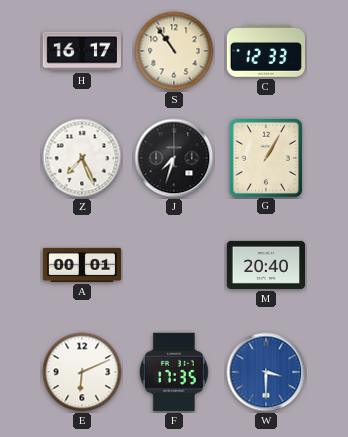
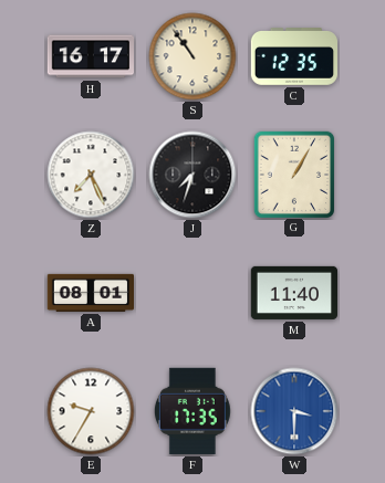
C: 12:33 -> 12:35
A: 00:01 -> 08:01
M: 20:40 -> 11:40
E: 6:11 -> 9:35
